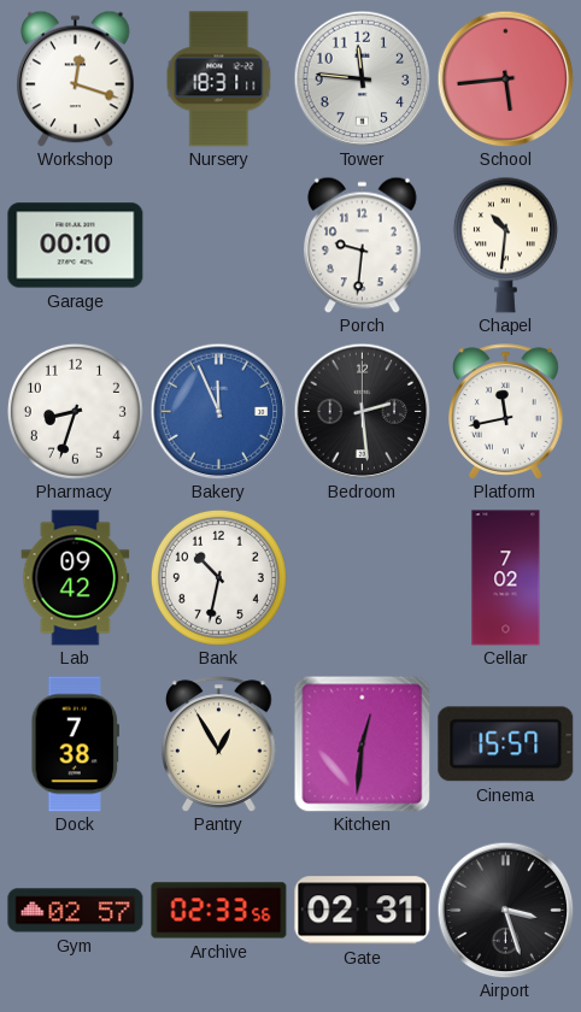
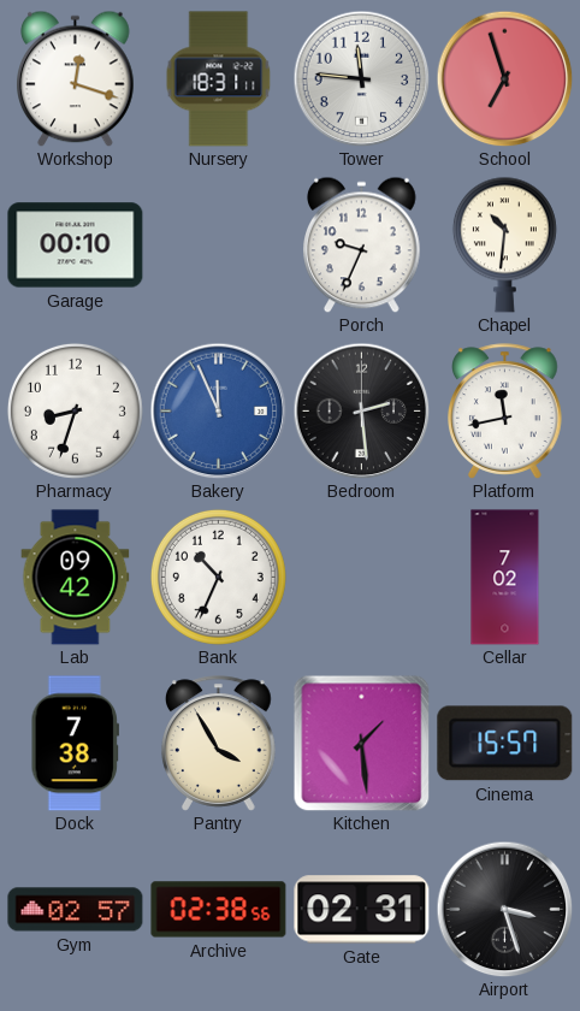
School: 5:44 -> 6:57
Porch: 9:31 -> 9:34
Bank: 10:32 -> 10:34
Pantry: 12:55 -> 3:55
Kitchen: 12:31 -> 1:29
Archive: 02:33 -> 02:38
